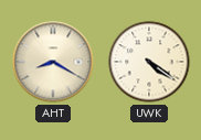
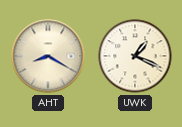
UWK: 4:21 -> 1:19
